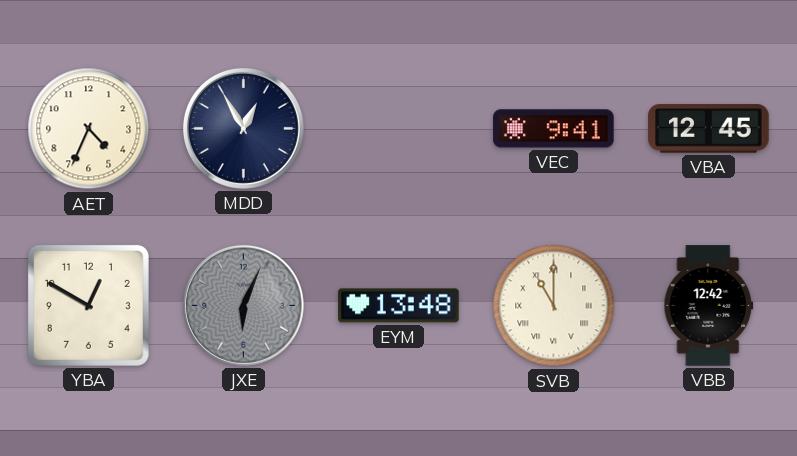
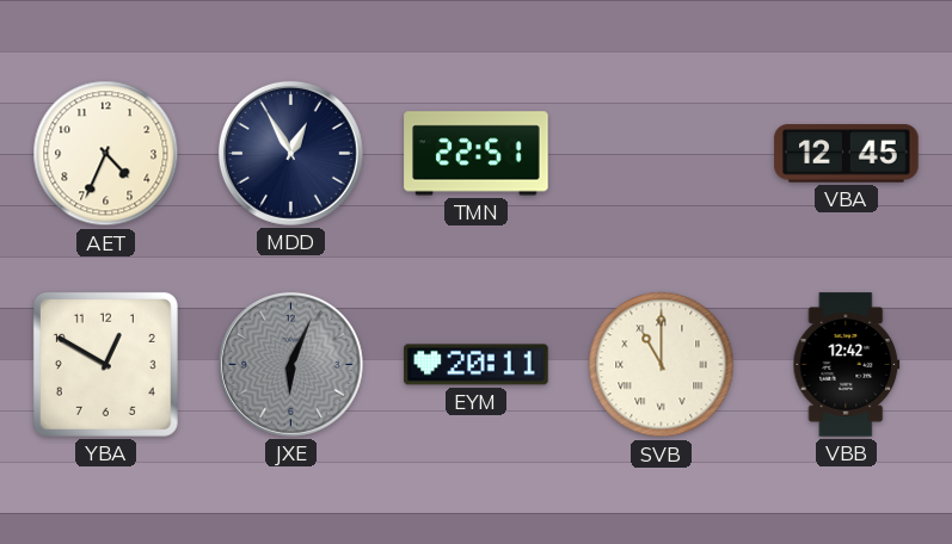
TMN: none -> 22:51
VEC: 9:41 -> none
EYM: 13:48 -> 20:11
